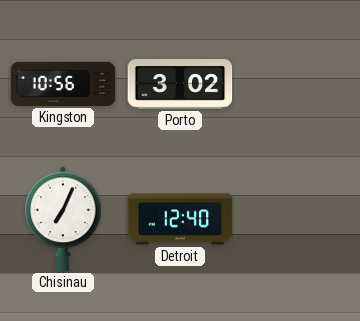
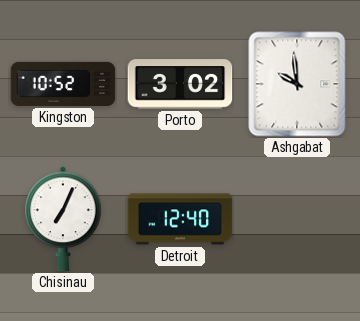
Kingston: 10:56 -> 10:52
Ashgabat: none -> 9:59
